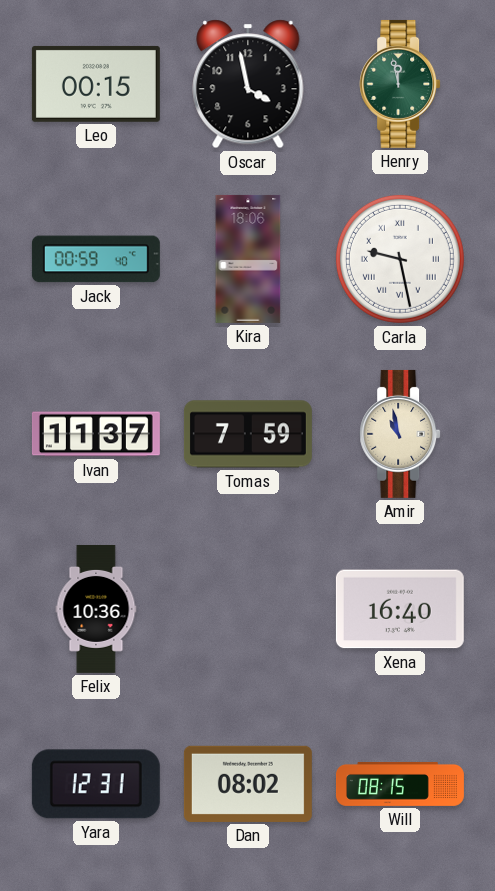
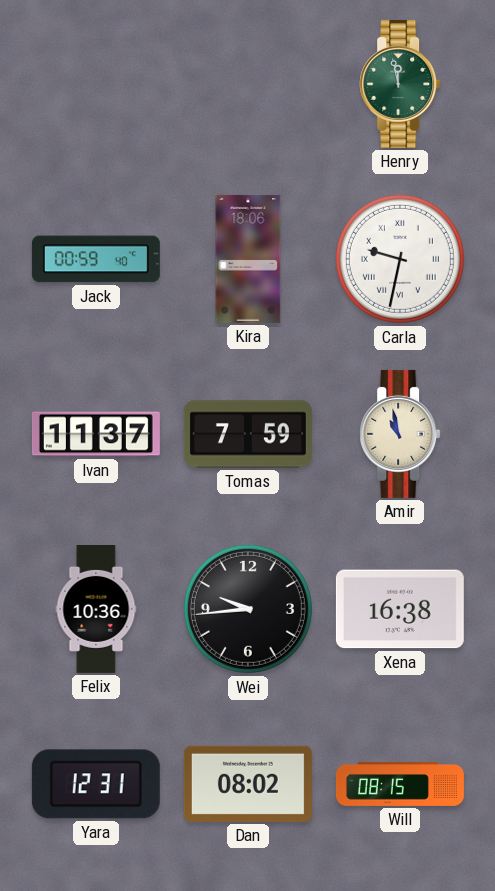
Leo: 00:15 -> none
Oscar: 3:58 -> none
Carla: 9:28 -> 9:32
Wei: none -> 9:44
Xena: 16:40 -> 16:38
